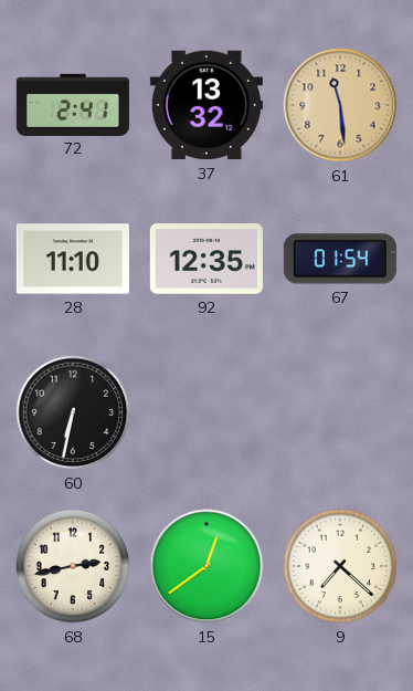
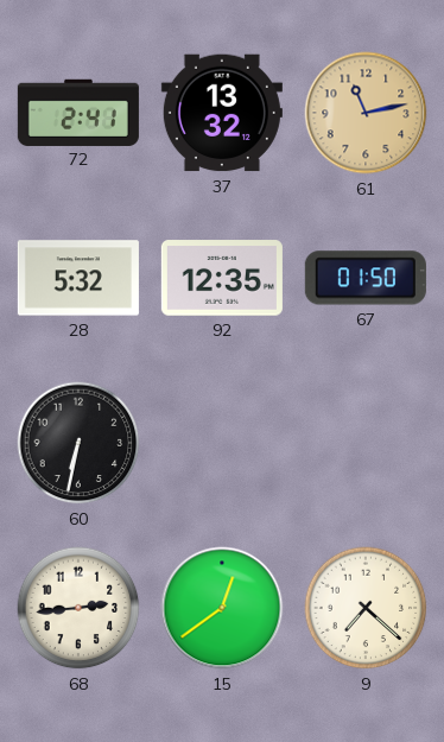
61: 11:29 -> 11:13
28: 11:10 -> 5:32
67: 01:54 -> 01:50
68: 2:43 -> 2:44
